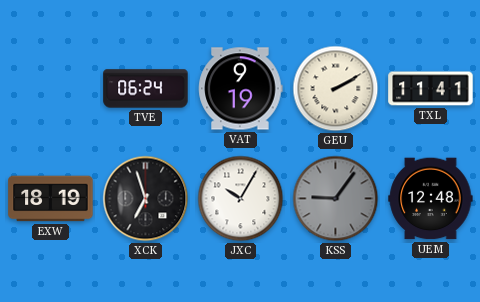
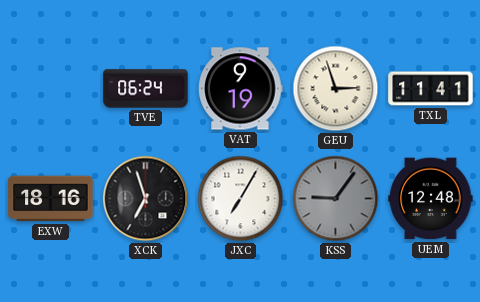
GEU: 2:10 -> 2:57
EXW: 18:19 -> 18:16
JXC: 10:05 -> 7:05
